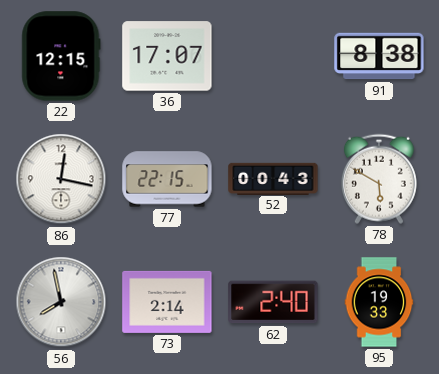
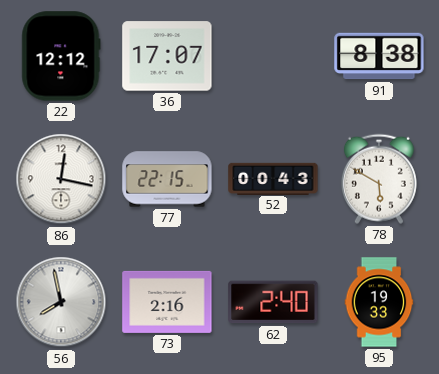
22: 12:15 -> 12:12
73: 2:14 -> 2:16
